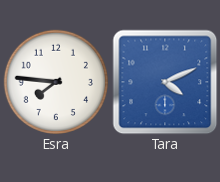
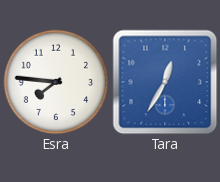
Tara: 4:11 -> 12:35
